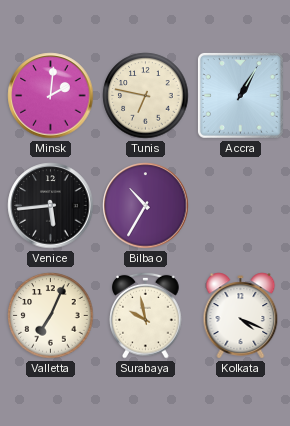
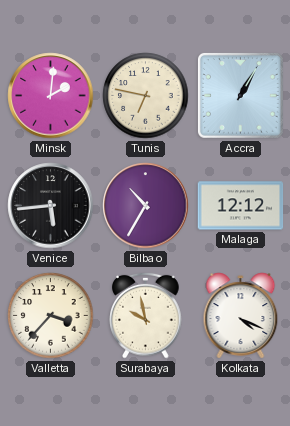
Malaga: none -> 12:12
Valletta: 7:04 -> 3:37
